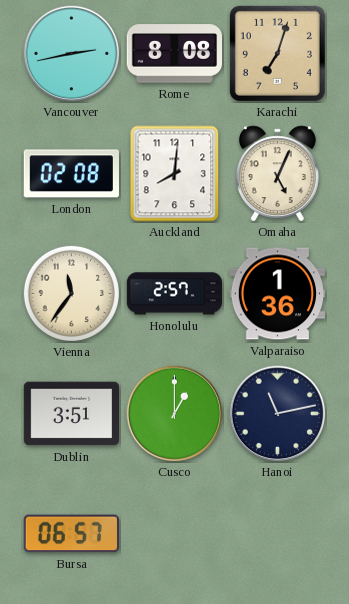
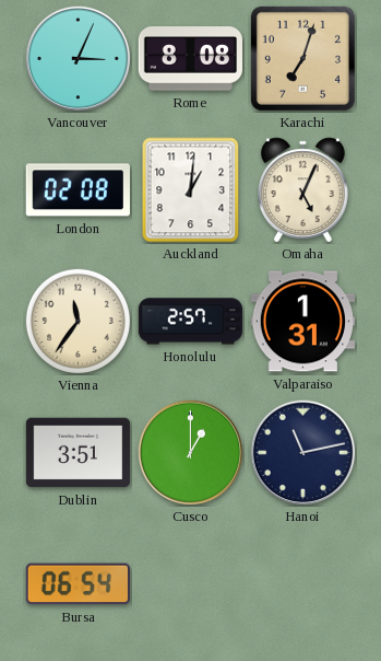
Vancouver: 2:43 -> 3:04
Auckland: 8:01 -> 1:01
Valparaiso: 1:36 -> 1:31
Bursa: 06:57 -> 06:54
